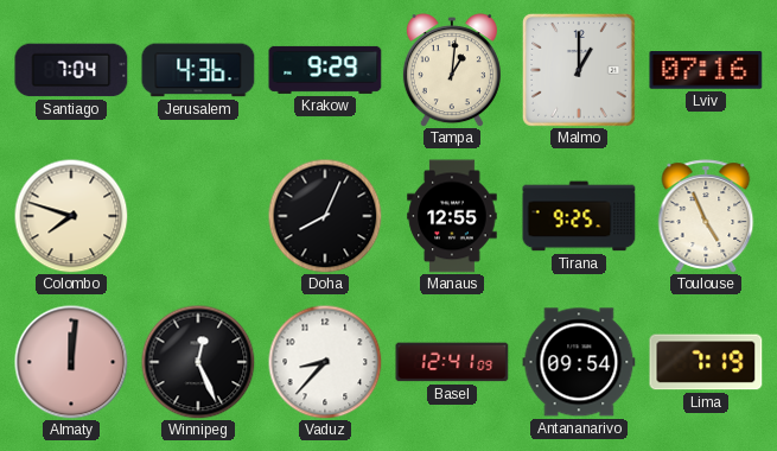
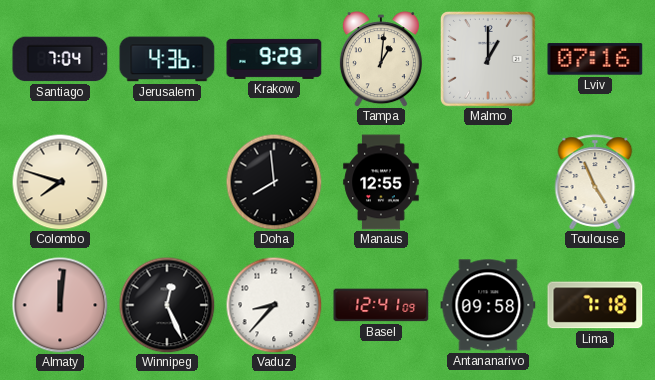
Doha: 8:04 -> 7:59
Tirana: 9:25 -> none
Antananarivo: 09:54 -> 09:58
Lima: 7:19 -> 7:18
